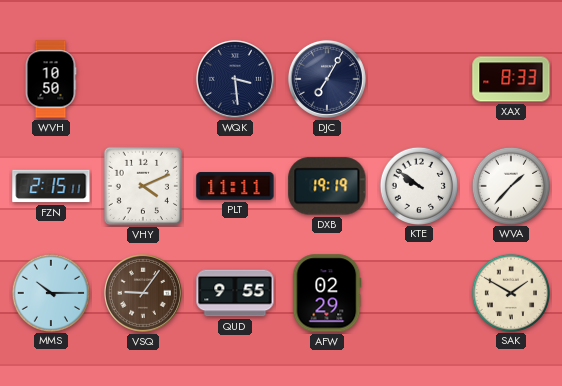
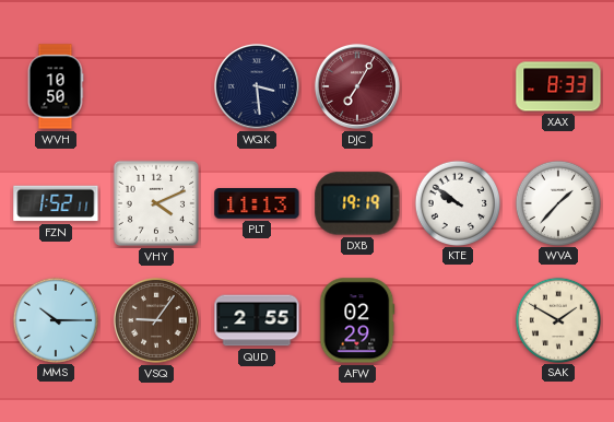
DJC dial: navy -> burgundy
FZN: 2:15 -> 1:52
PLT: 11:11 -> 11:13
QUD: 9:55 -> 2:55
